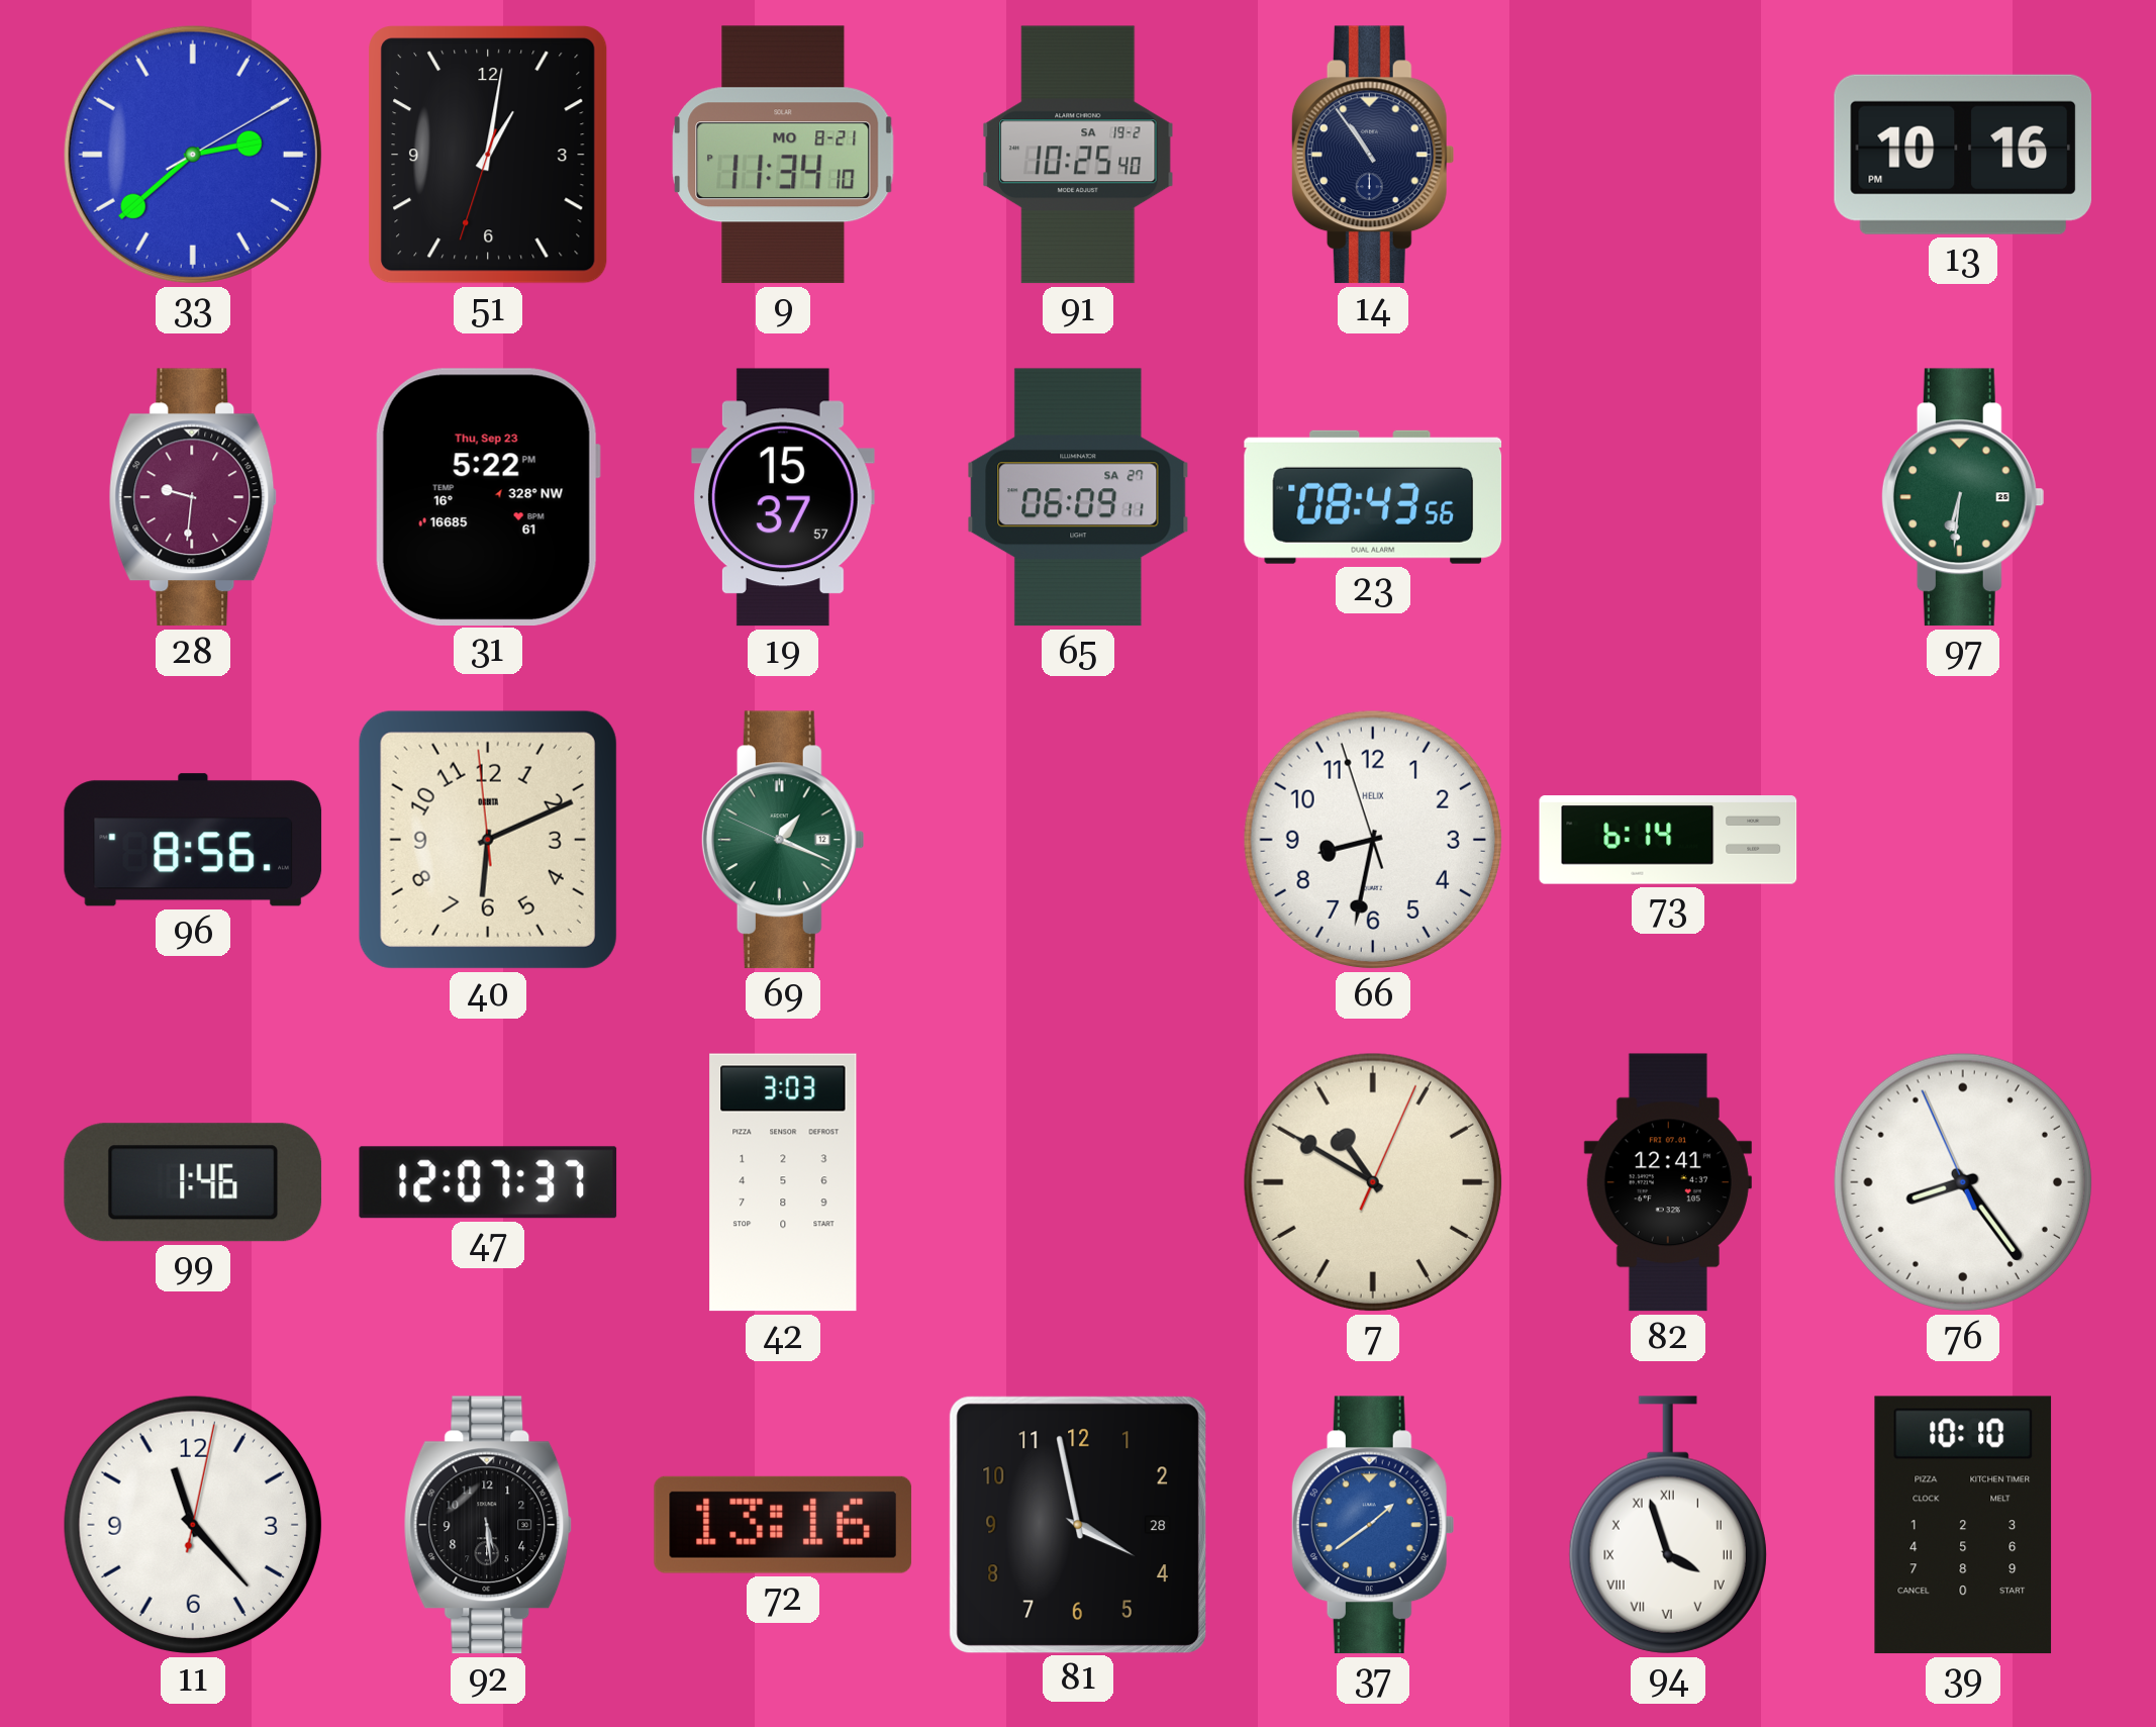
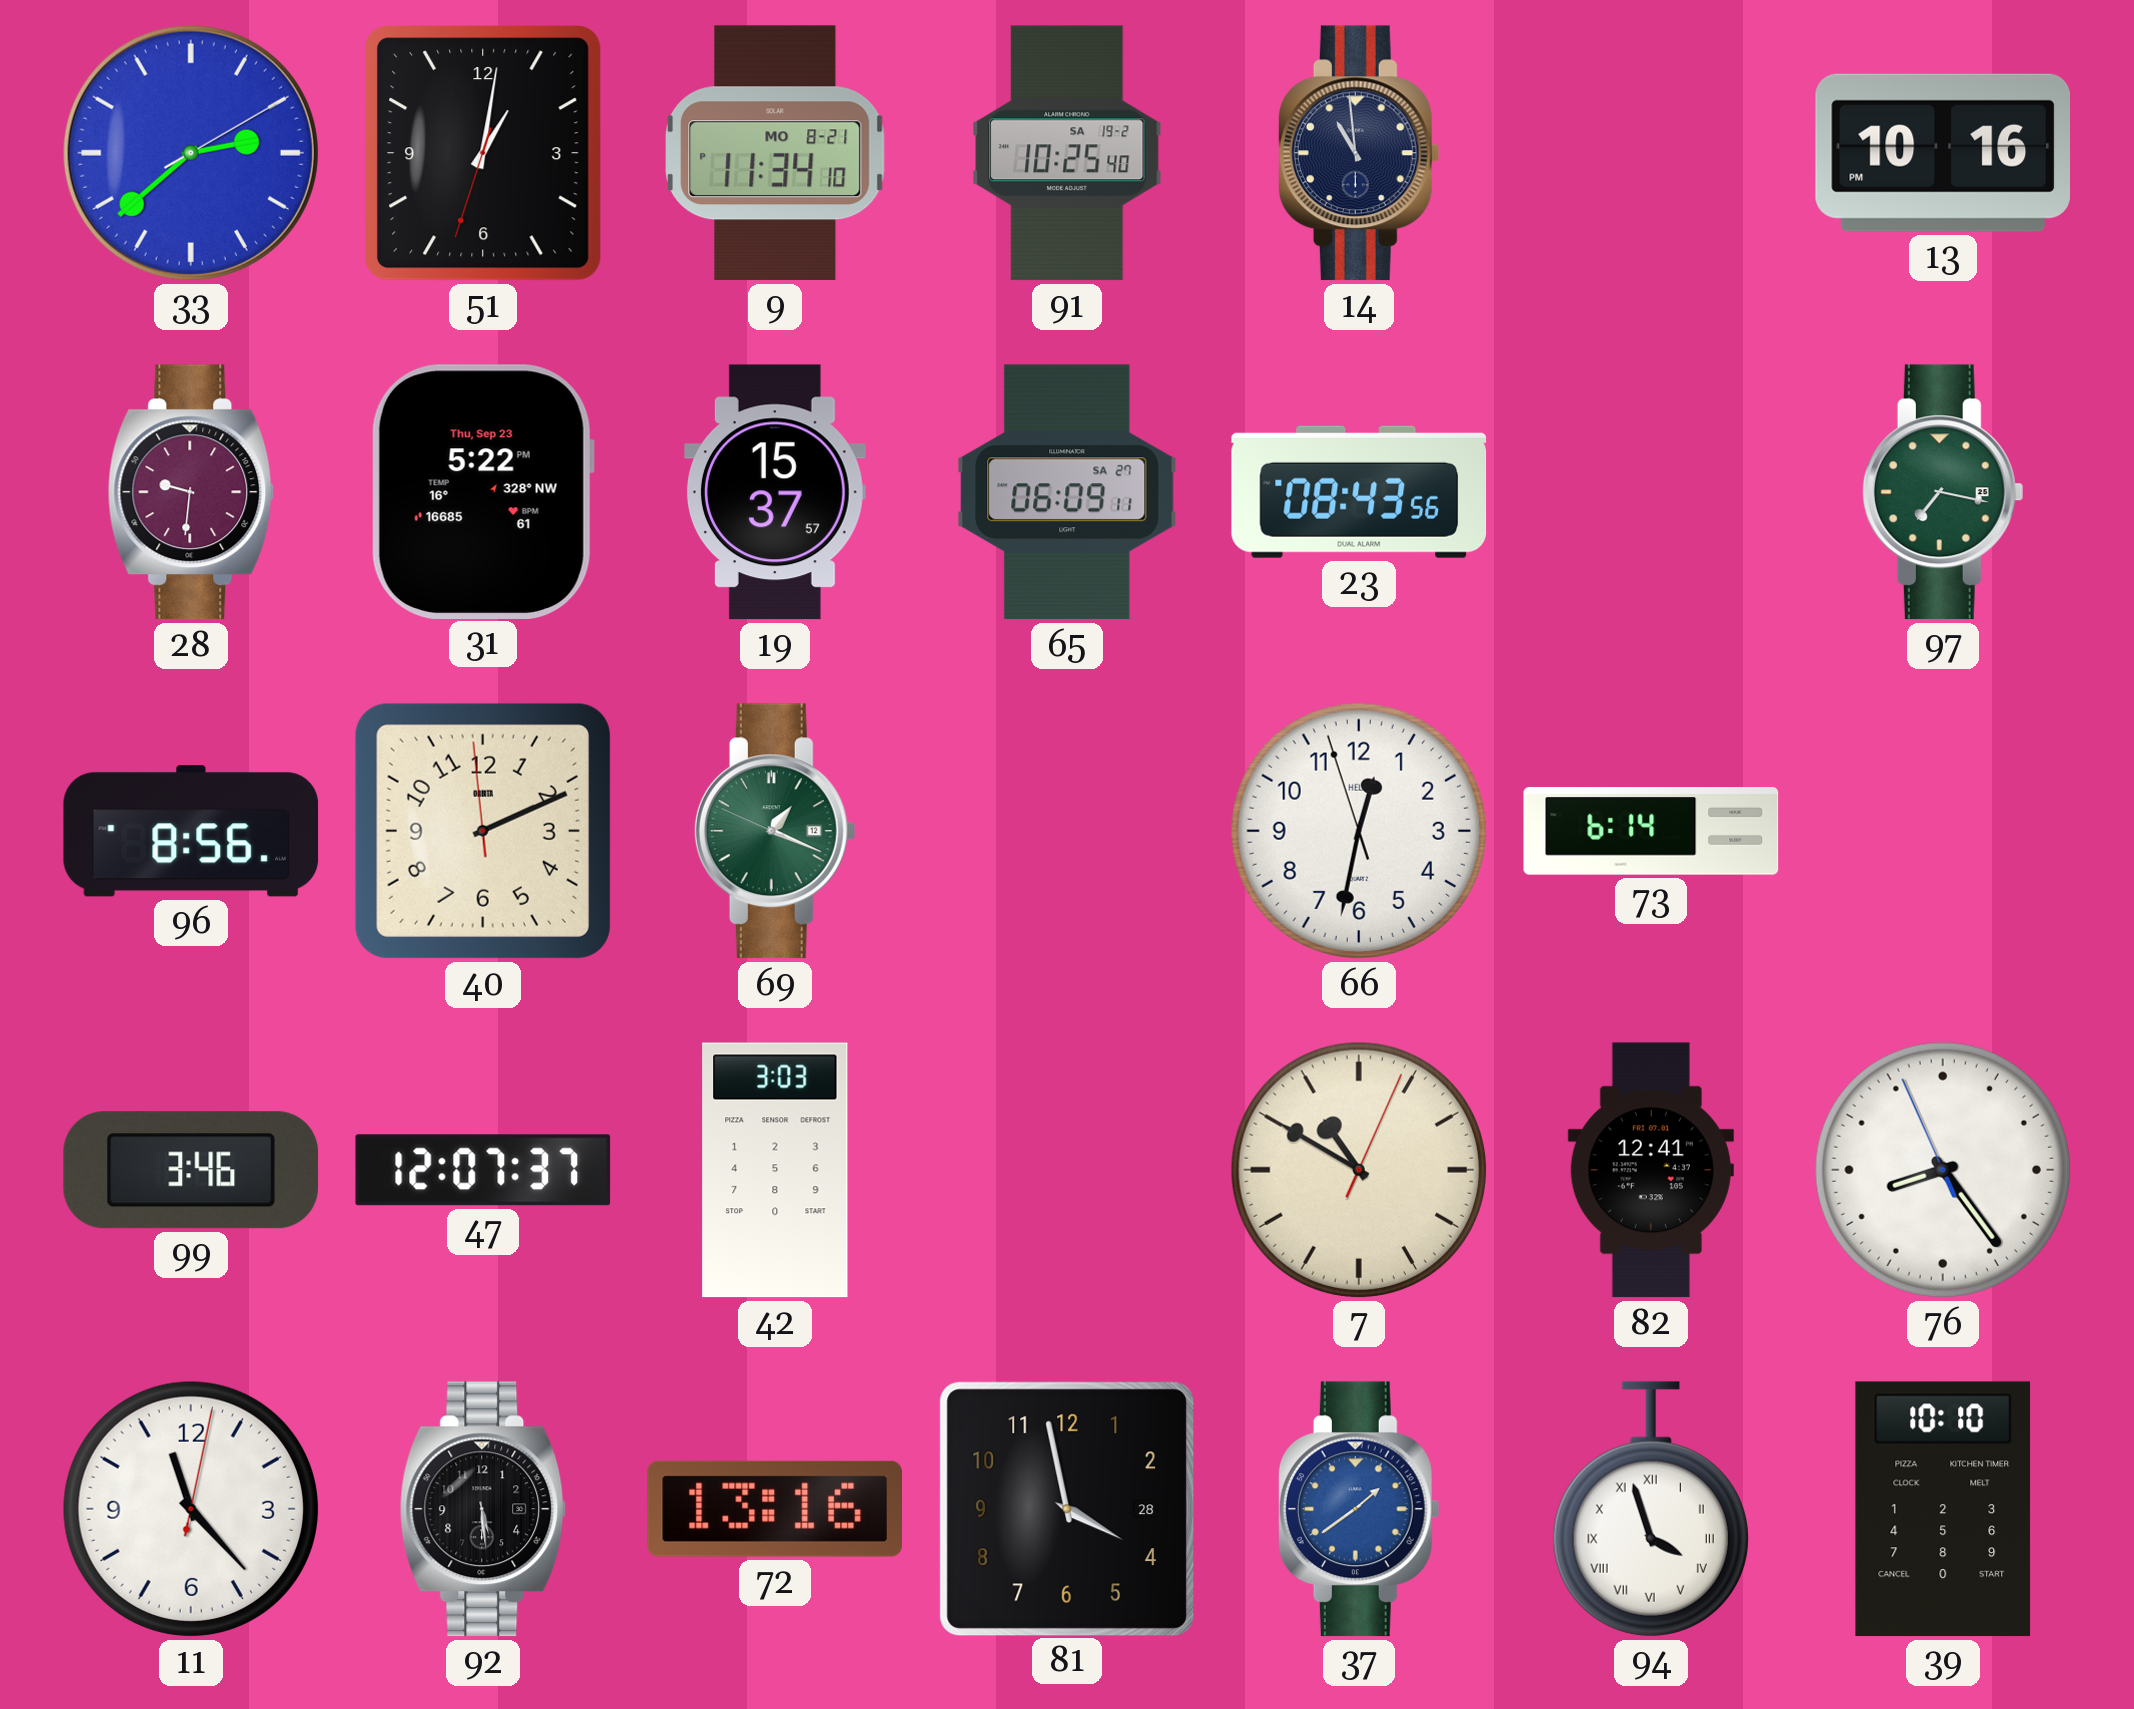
14: 10:54 -> 10:59
97: 6:31 -> 7:17
40: 6:10 -> 2:10
66: 8:31 -> 12:31
99: 1:46 -> 3:46
